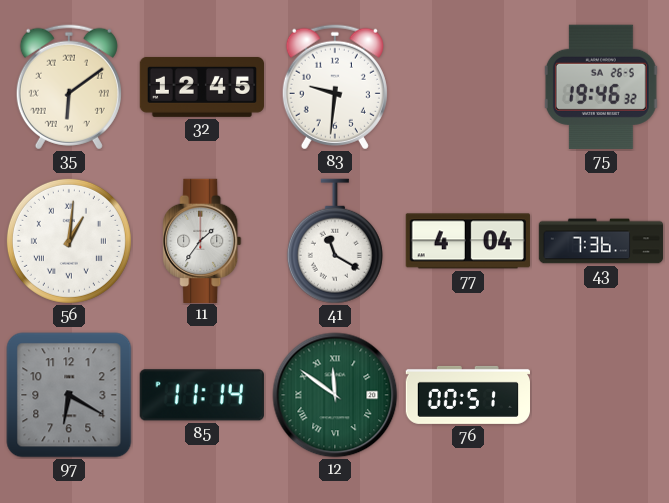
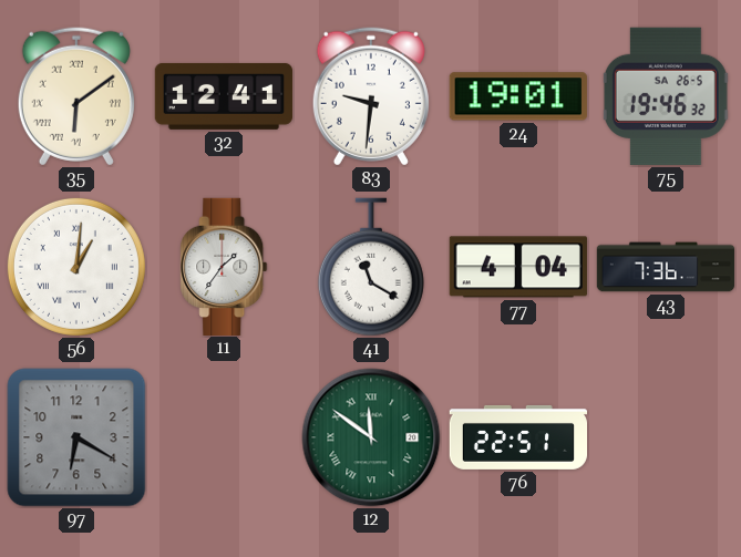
32: 12:45 -> 12:41
24: none -> 19:01
85: 11:14 -> none
76: 00:51 -> 22:51
